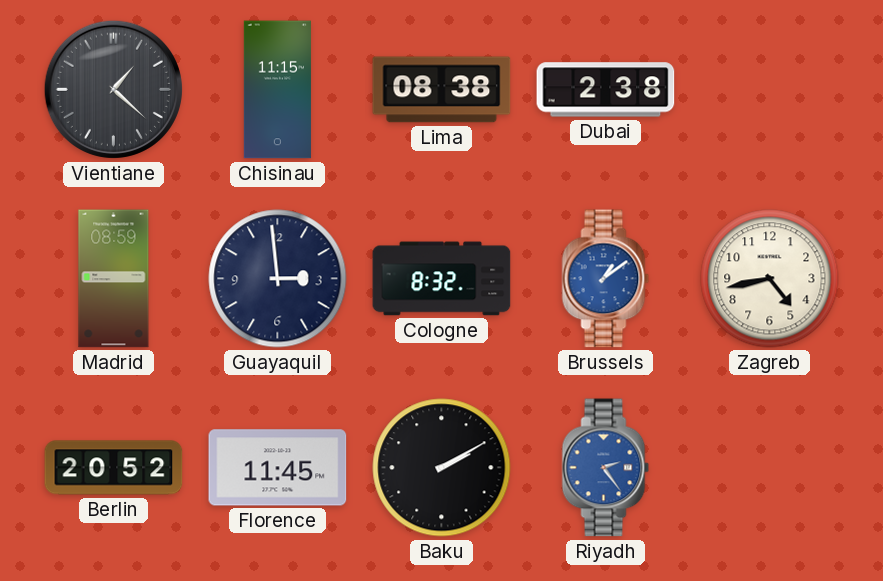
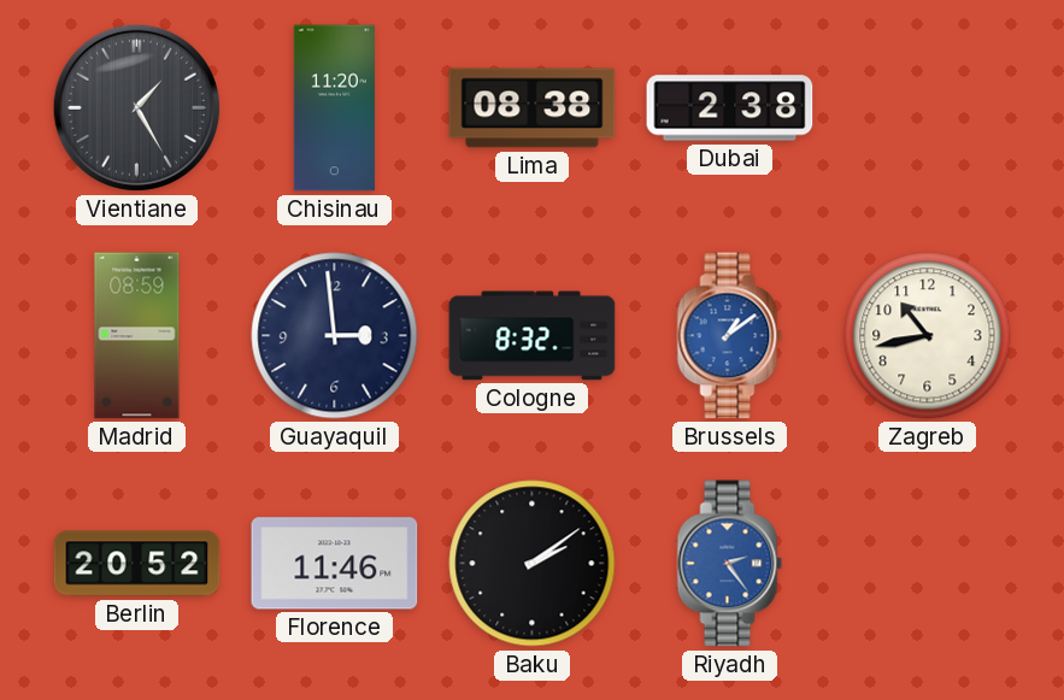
Vientiane: 1:22 -> 1:25
Chisinau: 11:15 -> 11:20
Zagreb: 4:43 -> 10:43
Florence: 11:45 -> 11:46
Baku: 2:10 -> 2:09
